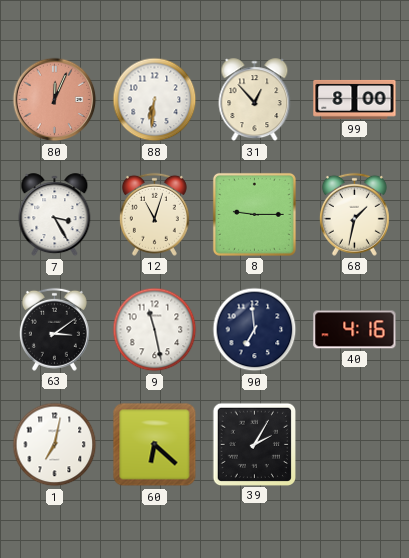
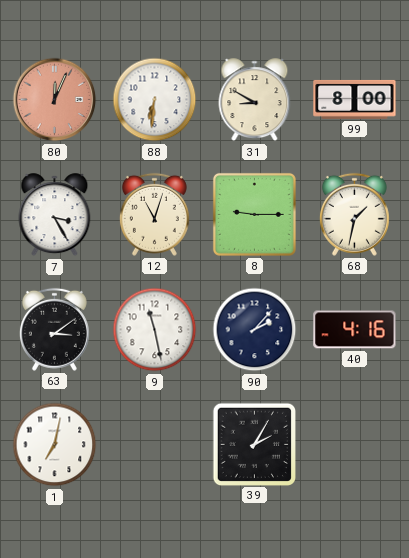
31: 12:53 -> 8:50
90: 6:59 -> 2:07
60: 6:22 -> none
